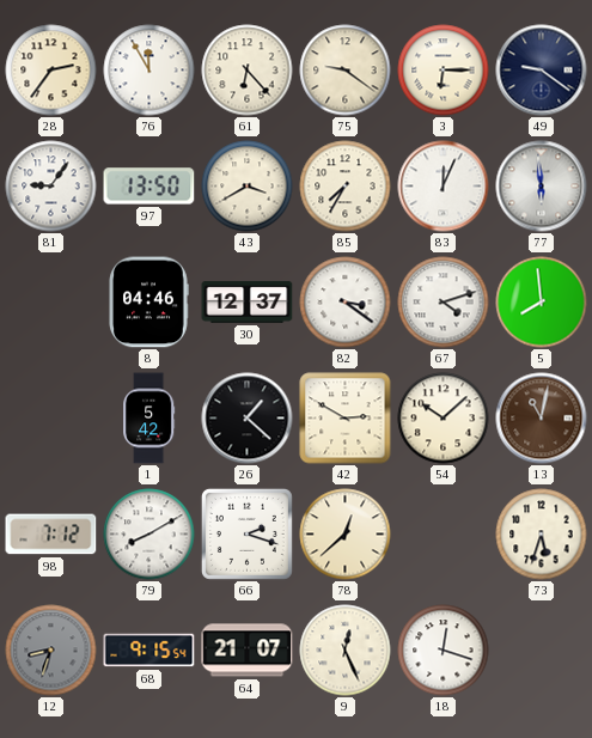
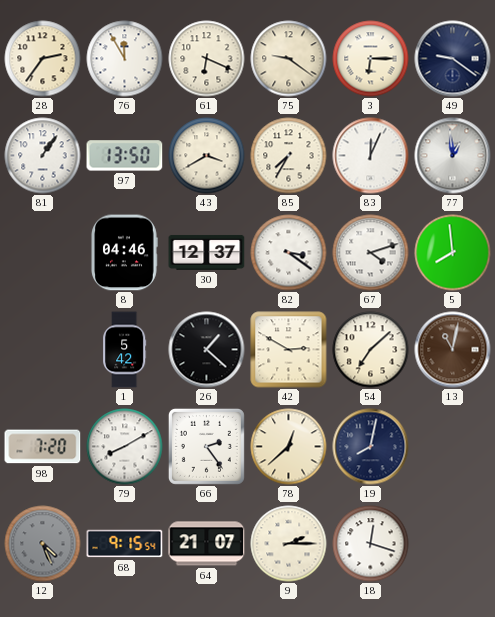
61: 6:23 -> 6:19
81: 9:06 -> 1:06
77: 5:59 -> 12:59
54: 10:08 -> 7:08
98: 7:12 -> 7:20
66: 2:18 -> 2:24
19: none -> 8:02
73: 5:33 -> none
12: 8:33 -> 4:26
9: 12:26 -> 2:15
